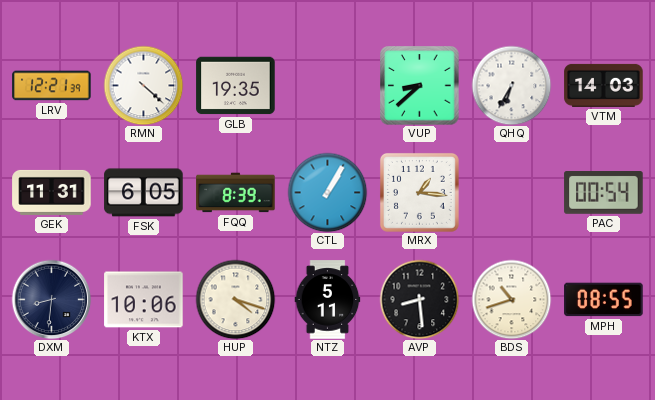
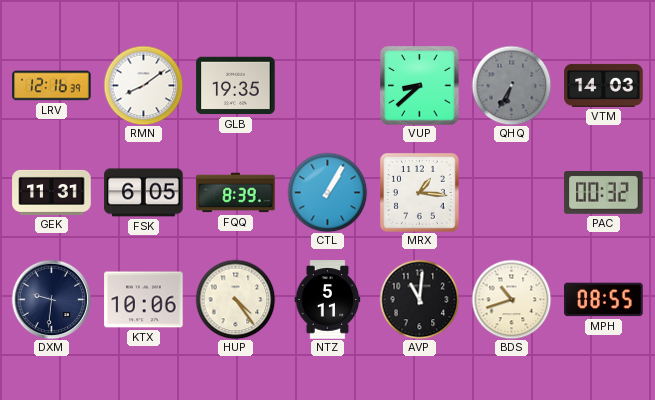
LRV: 12:21 -> 12:16
RMN: 4:22 -> 8:09
QHQ dial: white -> grey
PAC: 00:54 -> 00:32
DXM: 8:31 -> 9:31
HUP: 4:18 -> 4:24
AVP: 8:29 -> 11:01
